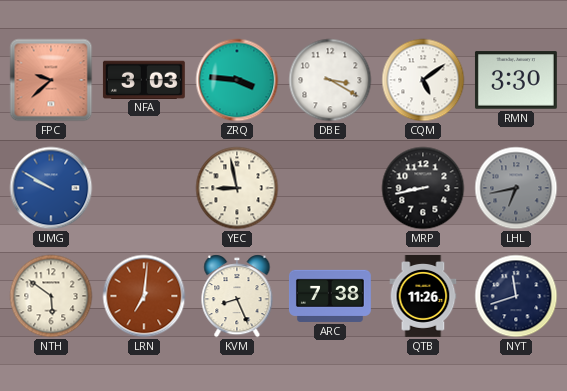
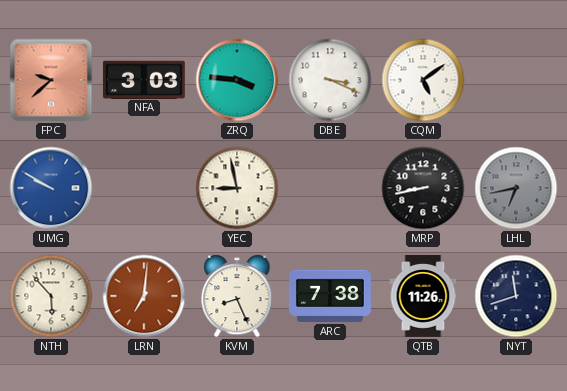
DBE: 3:20 -> 3:19
RMN: 3:30 -> none
NTH: 5:51 -> 5:53
